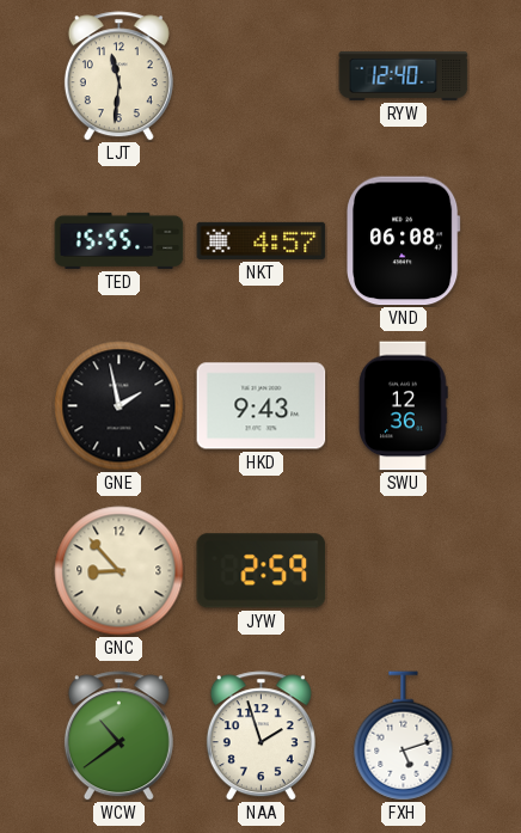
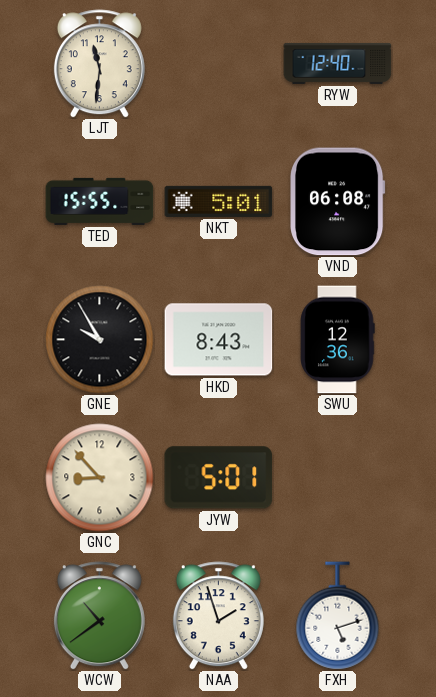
NKT: 4:57 -> 5:01
GNE: 1:58 -> 9:55
HKD: 9:43 -> 8:43
JYW: 2:59 -> 5:01
